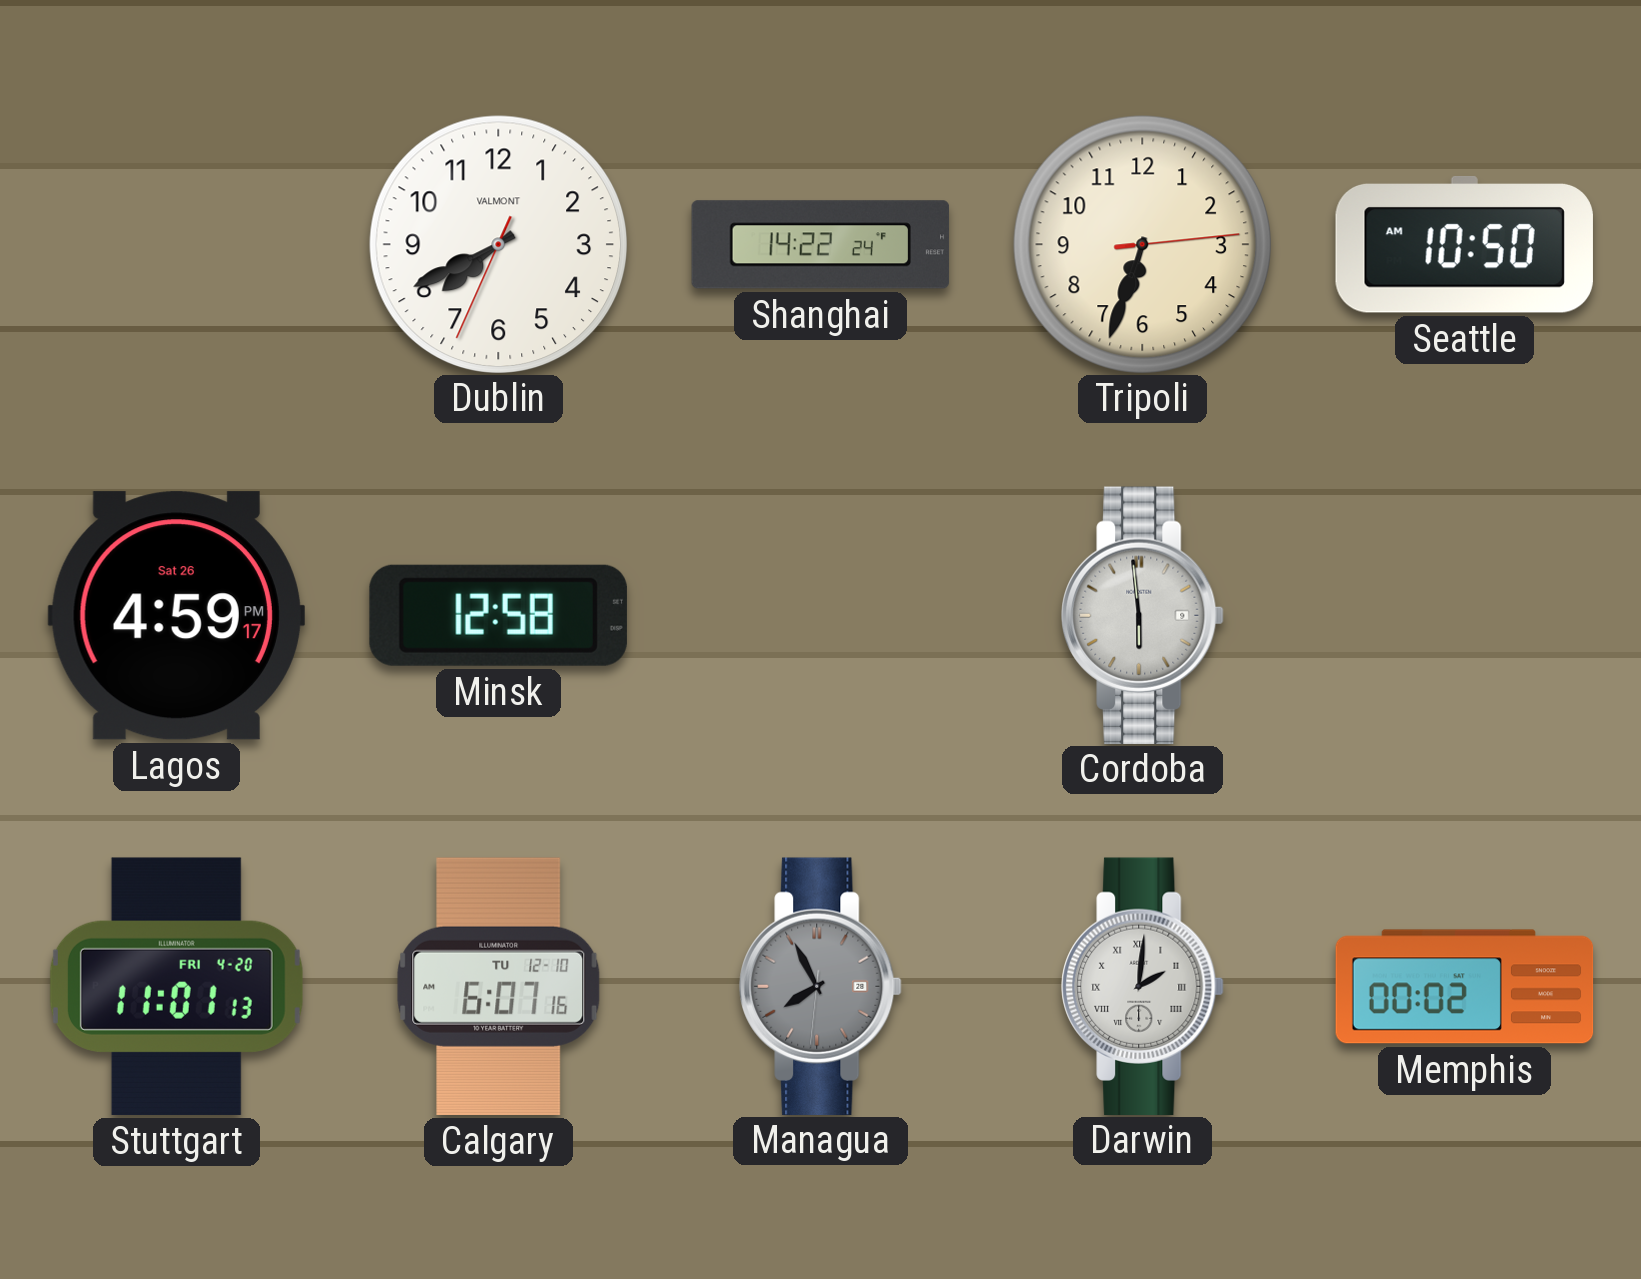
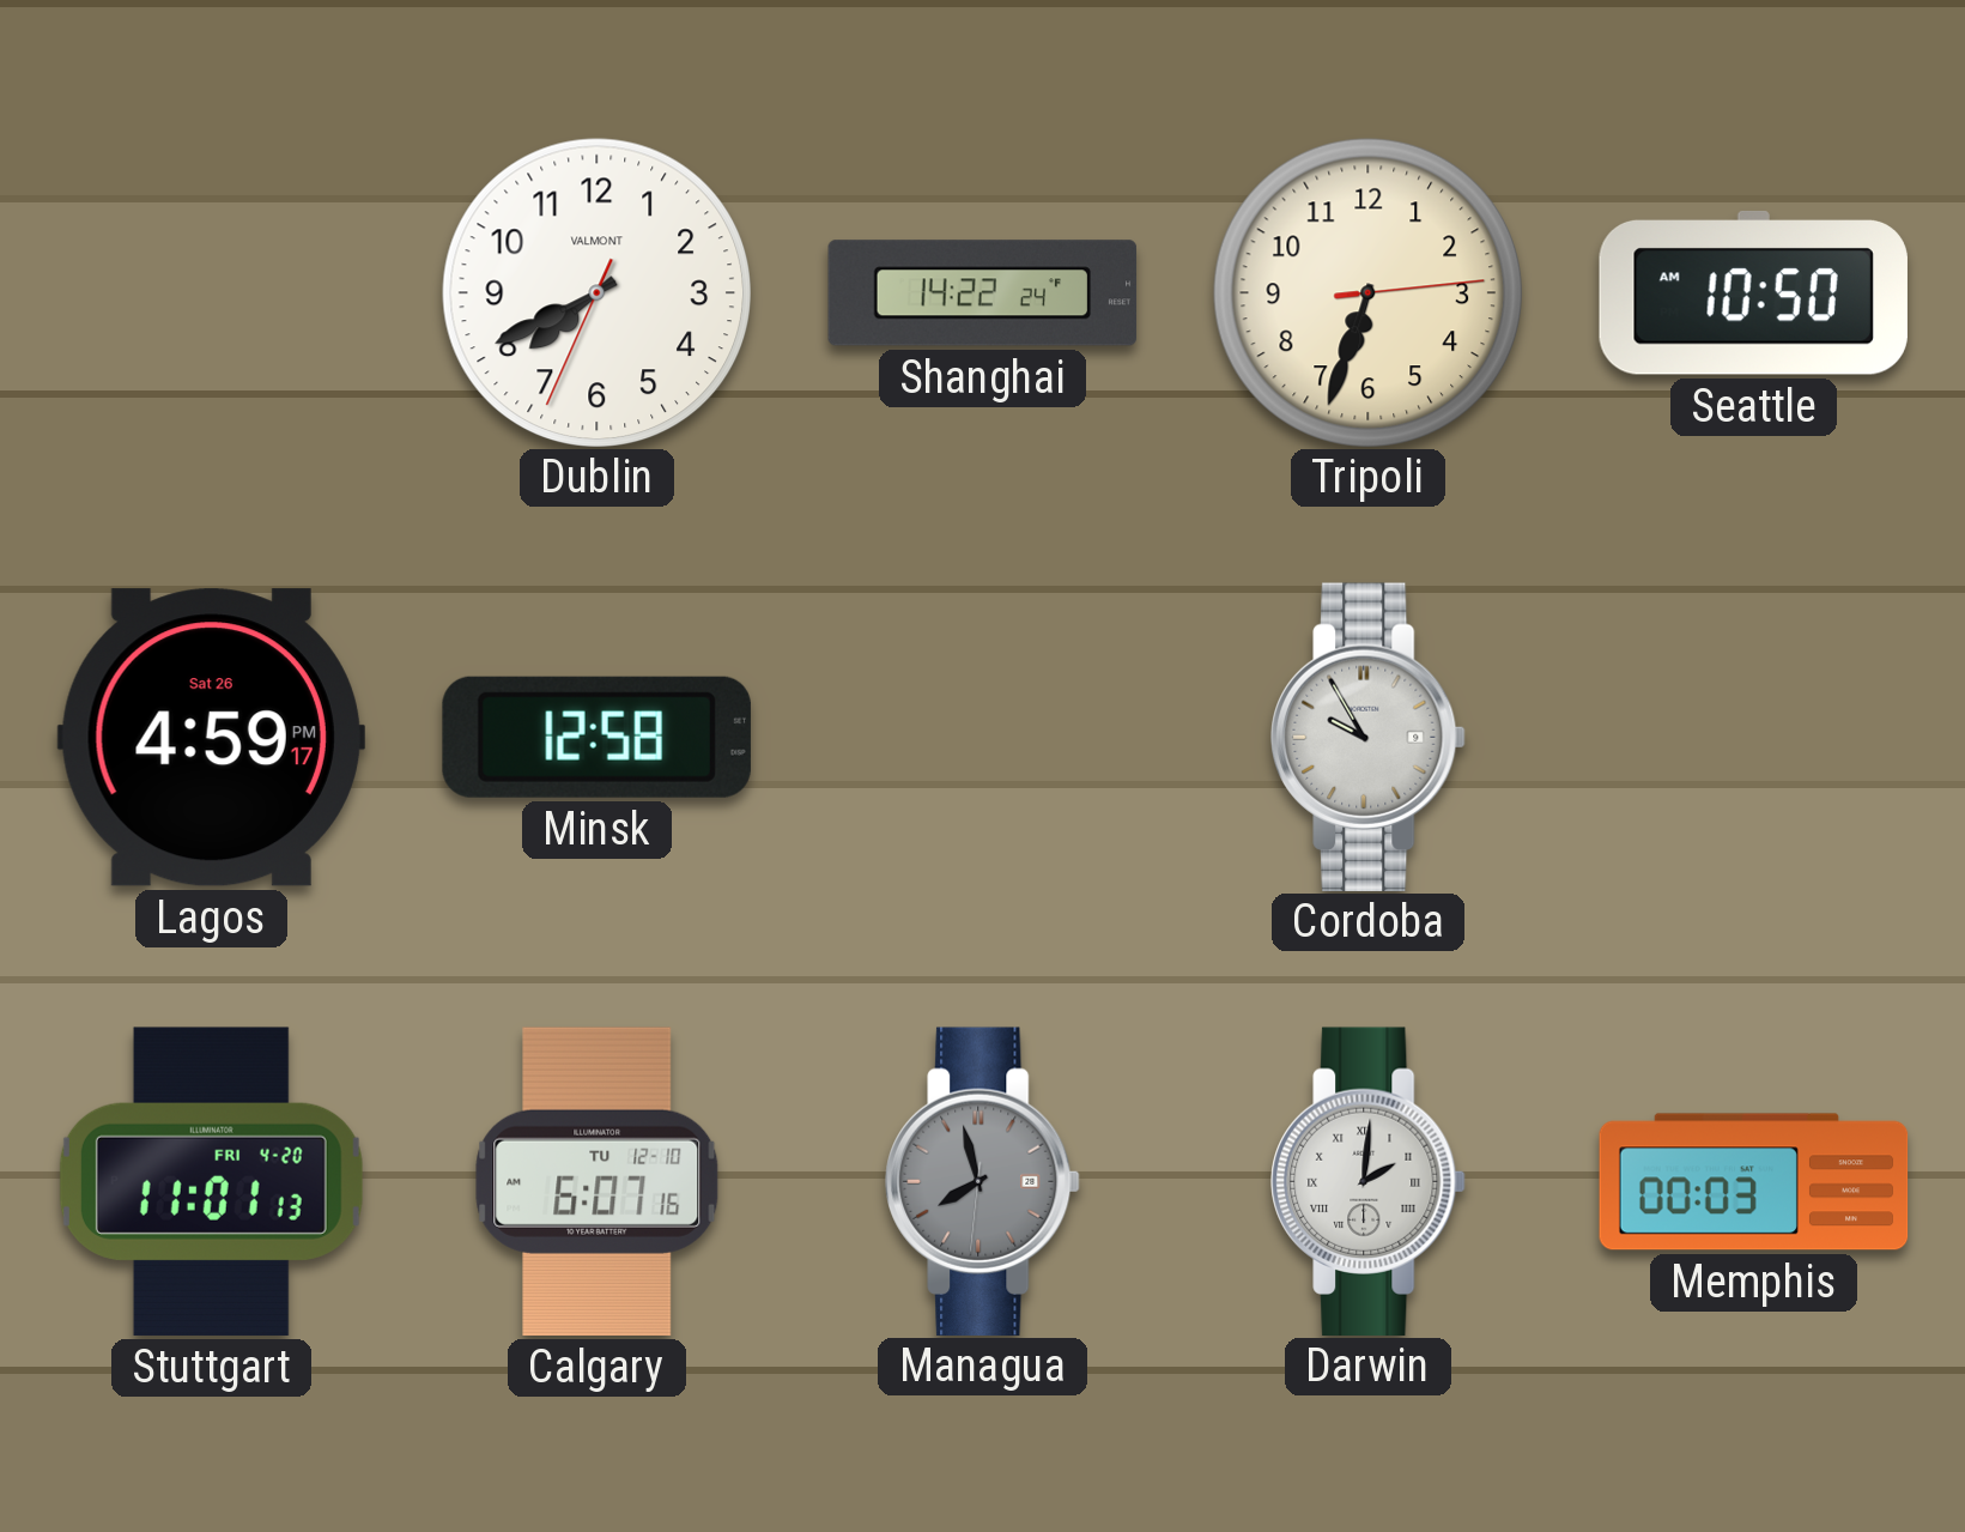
Cordoba: 5:59 -> 9:55
Managua: 7:55 -> 7:57
Memphis: 00:02 -> 00:03
